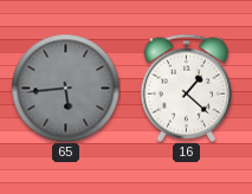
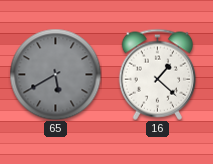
65: 5:44 -> 5:40
